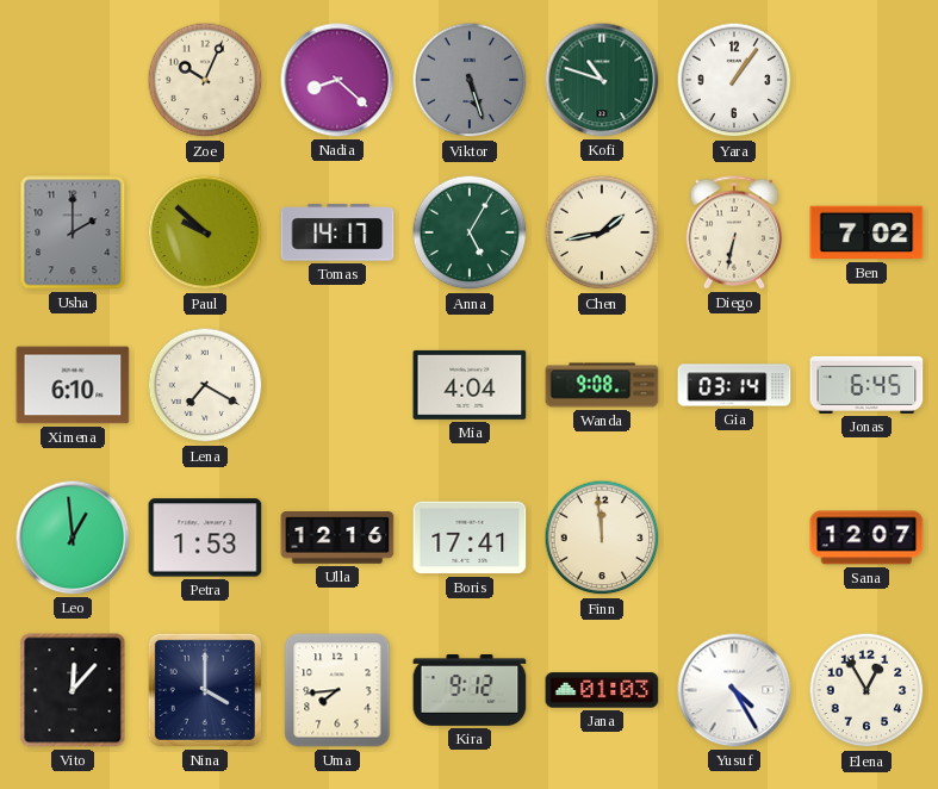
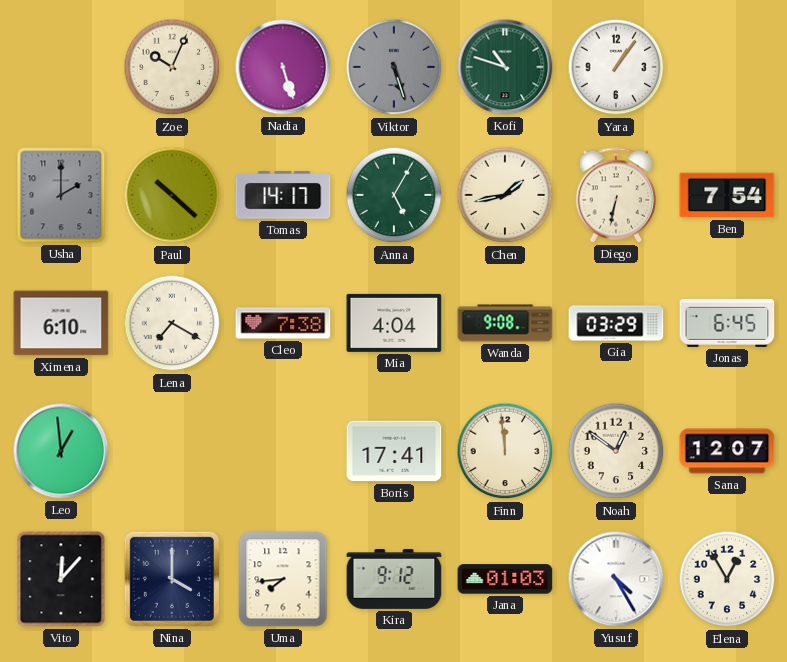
Nadia: 8:22 -> 5:27
Paul: 9:52 -> 10:22
Ben: 7:02 -> 7:54
Cleo: none -> 7:38
Gia: 03:14 -> 03:29
Petra: 1:53 -> none
Ulla: 12:16 -> none
Noah: none -> 12:51
